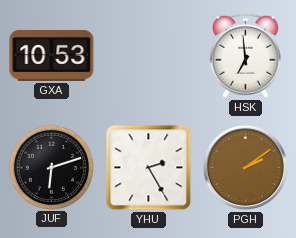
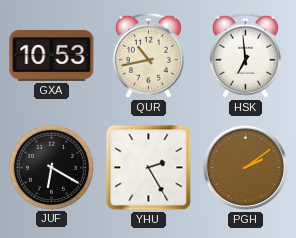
QUR: none -> 10:43
JUF: 6:12 -> 6:20
